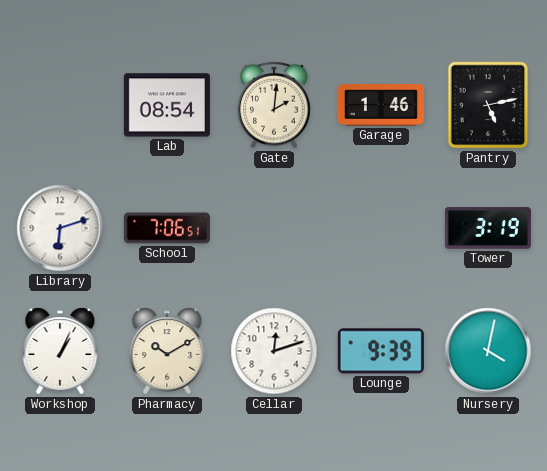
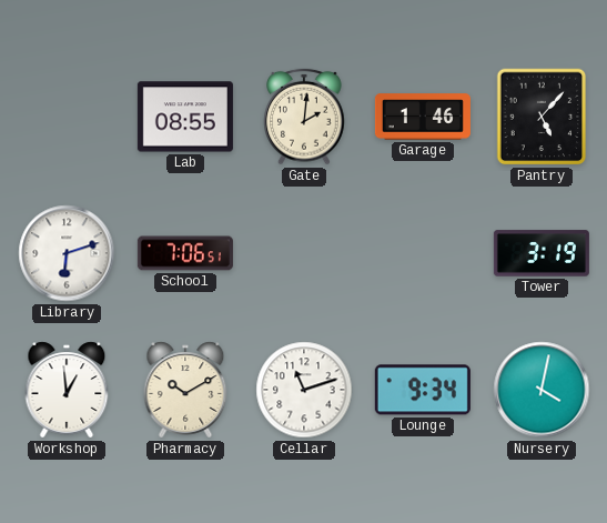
Lab: 08:54 -> 08:55
Pantry: 5:13 -> 5:07
Workshop: 1:04 -> 12:59
Cellar: 12:12 -> 11:12
Lounge: 9:39 -> 9:34
